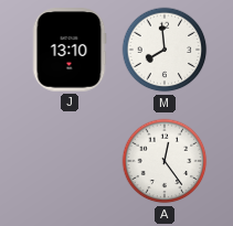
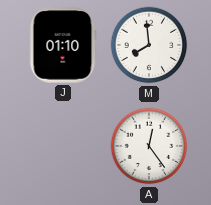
J: 13:10 -> 01:10
